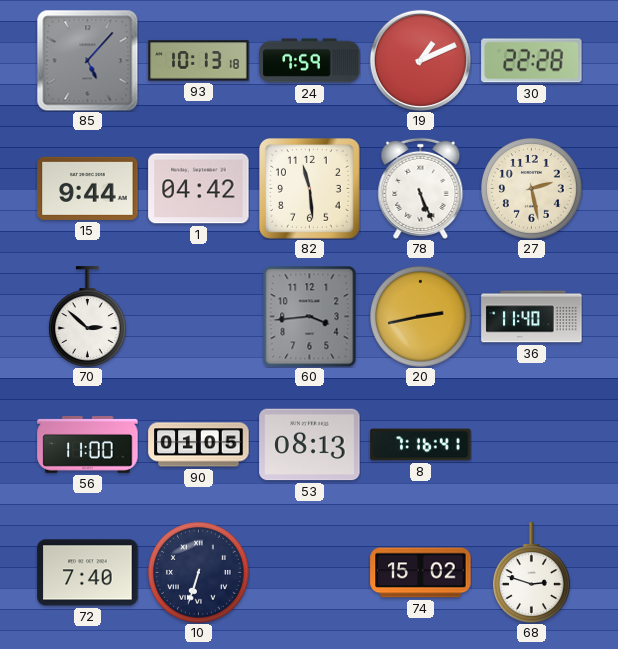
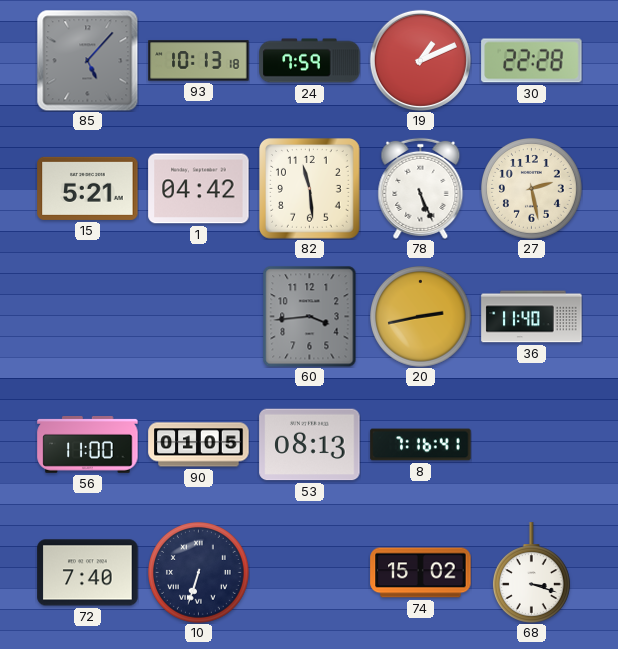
15: 9:44 -> 5:21
70: 2:52 -> none
68: 2:48 -> 3:18
